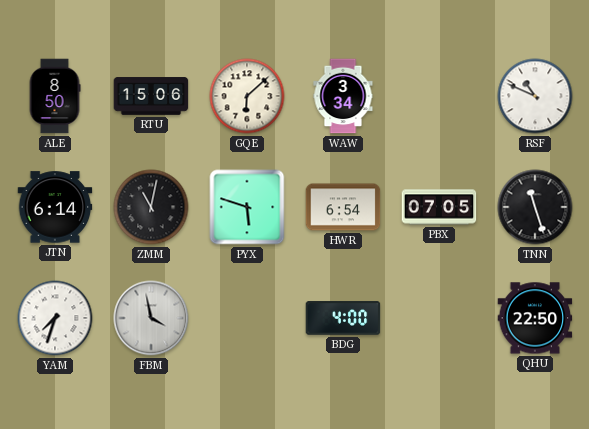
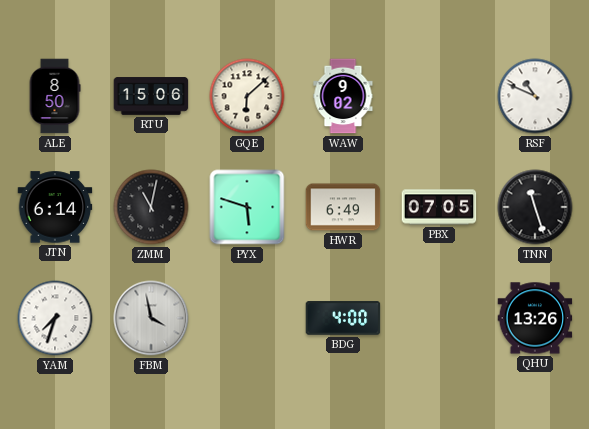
WAW: 3:34 -> 9:02
HWR: 6:54 -> 6:49
QHU: 22:50 -> 13:26
